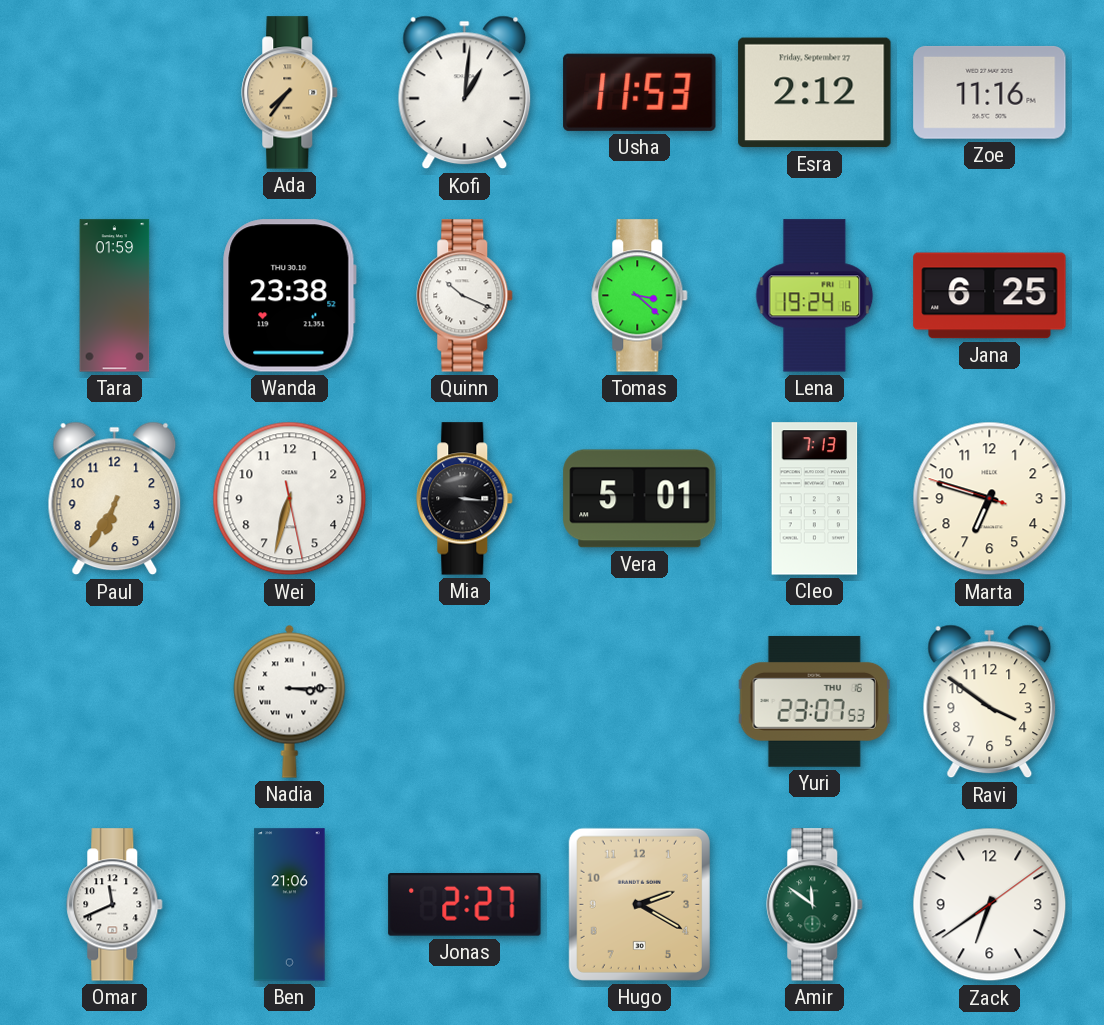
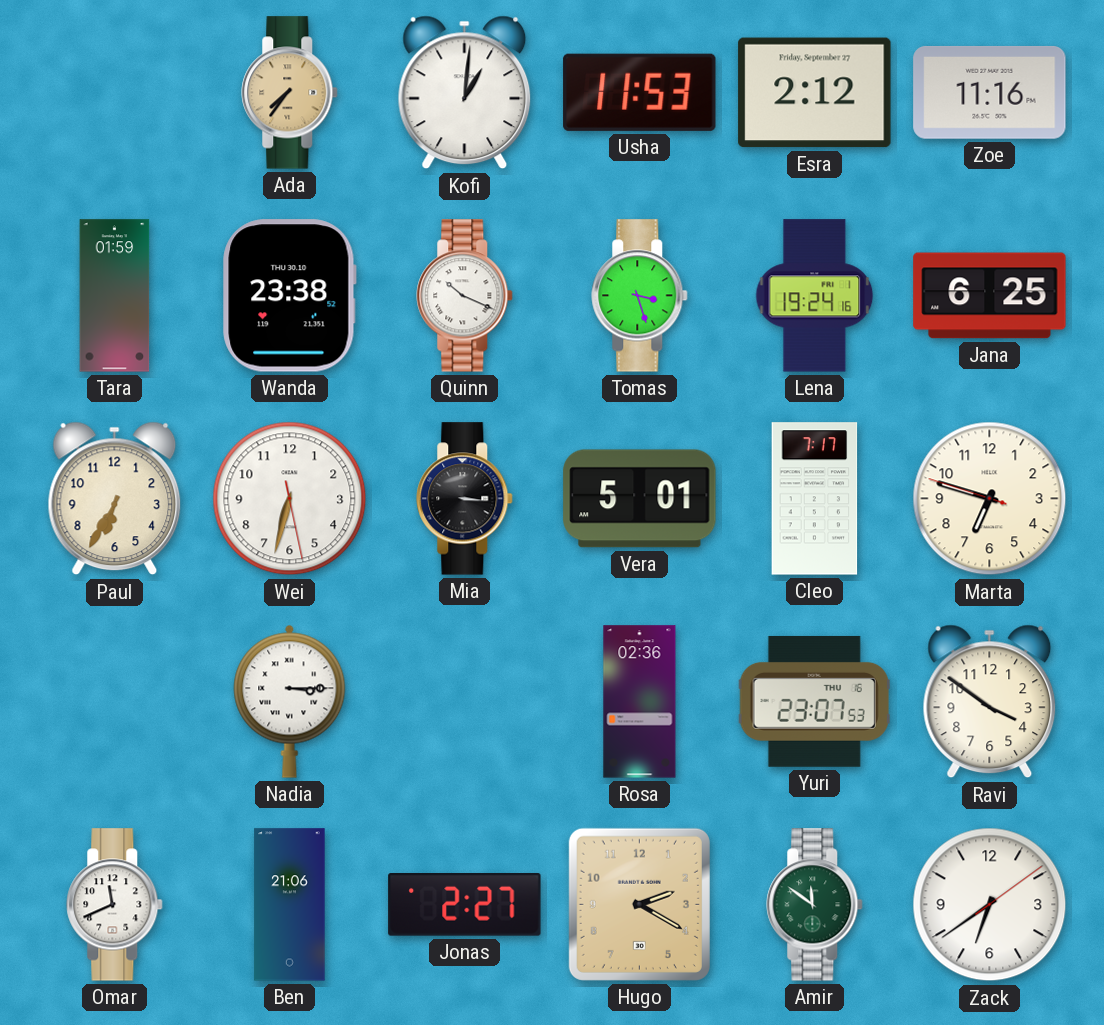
Tomas: 3:22 -> 3:27
Cleo: 7:13 -> 7:17
Rosa: none -> 02:36
